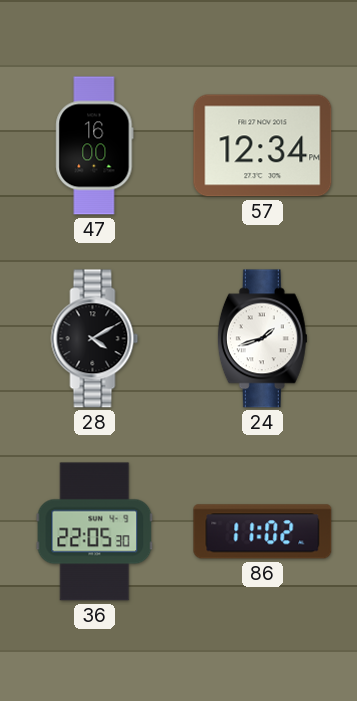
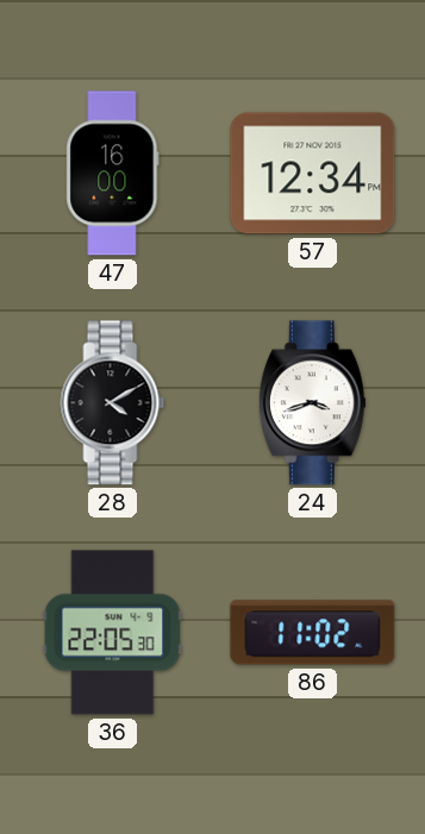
24: 1:42 -> 3:42
